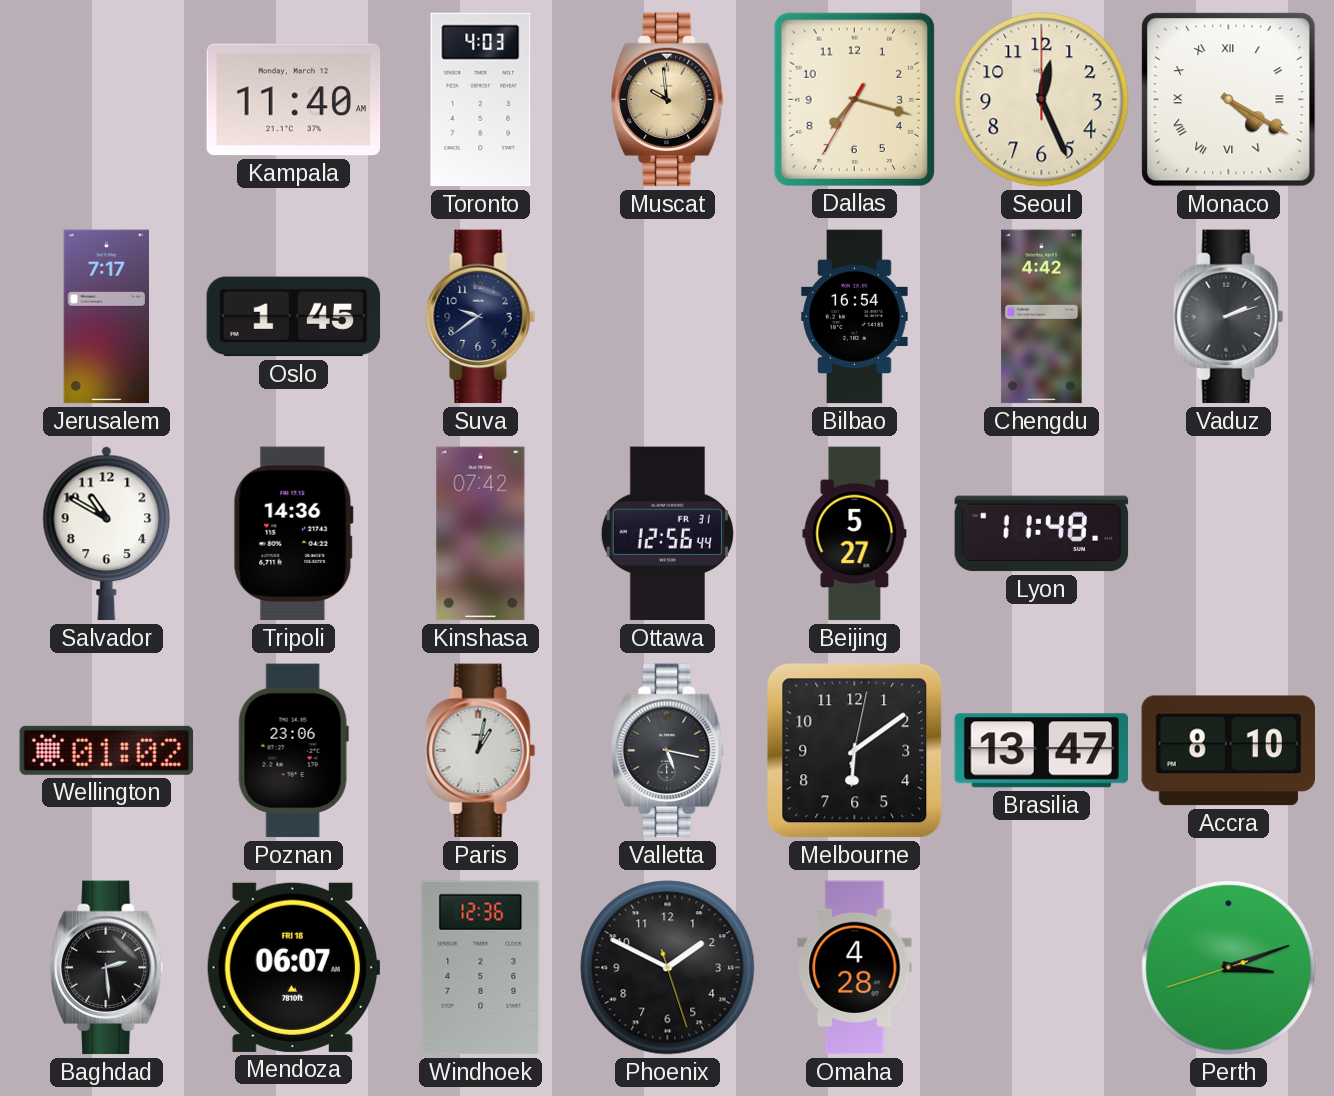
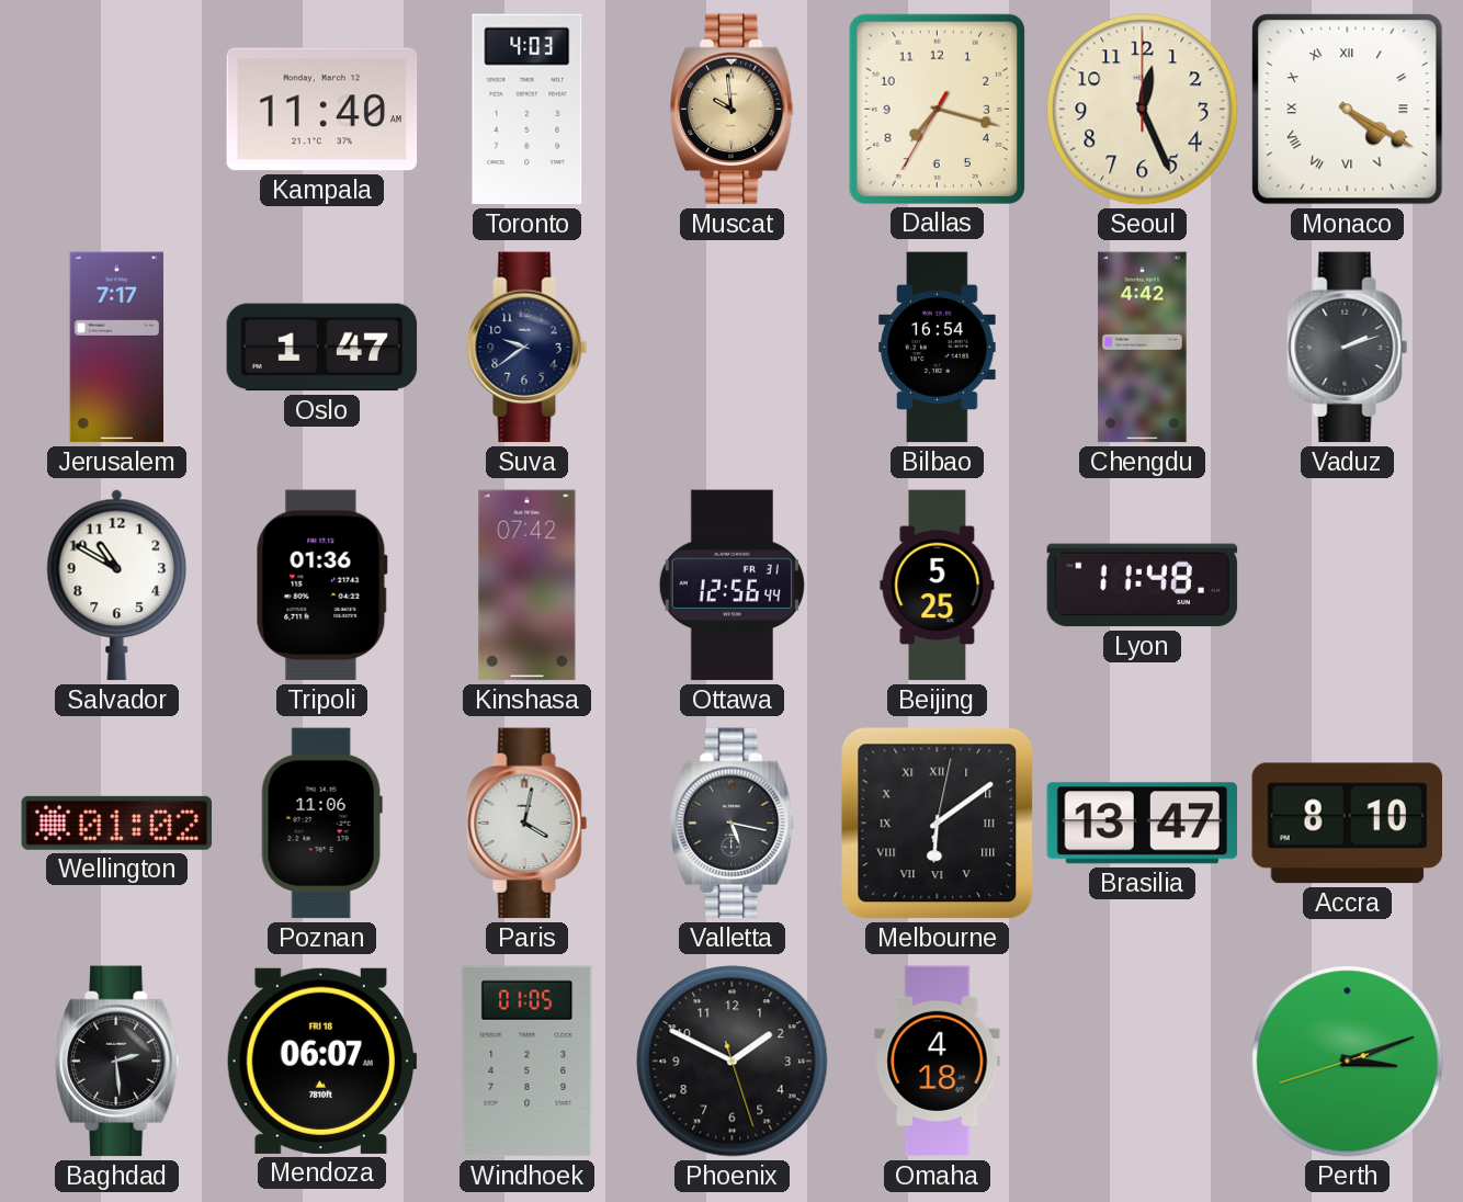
Oslo: 1:45 -> 1:47
Tripoli: 14:36 -> 01:36
Beijing: 5:27 -> 5:25
Poznan: 23:06 -> 11:06
Paris: 1:02 -> 4:02
Melbourne numerals: Arabic -> Roman
Windhoek: 12:36 -> 01:05
Omaha: 4:28 -> 4:18
